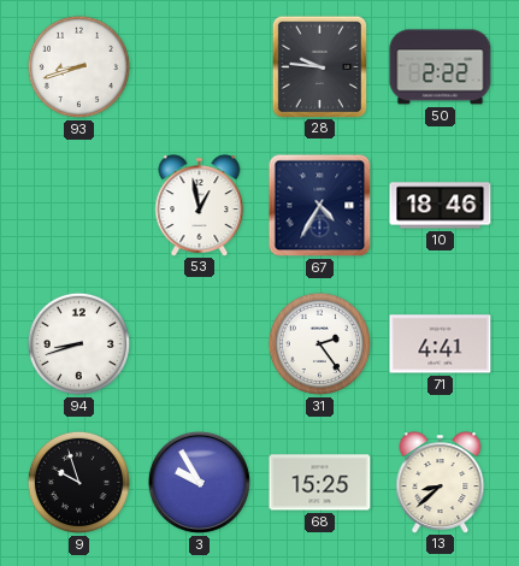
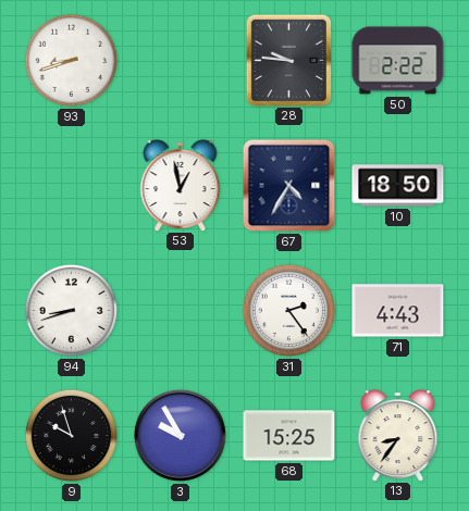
10: 18:46 -> 18:50
71: 4:41 -> 4:43
13: 8:38 -> 8:36
